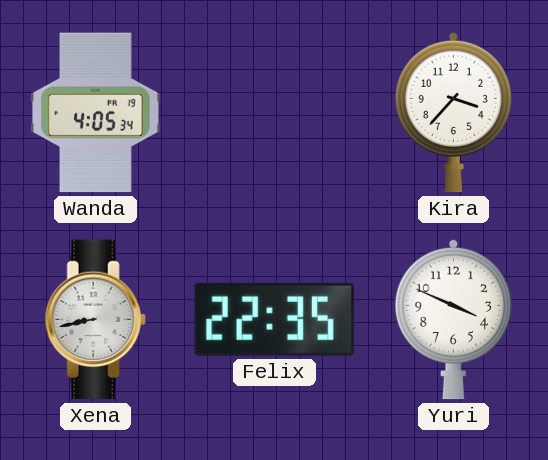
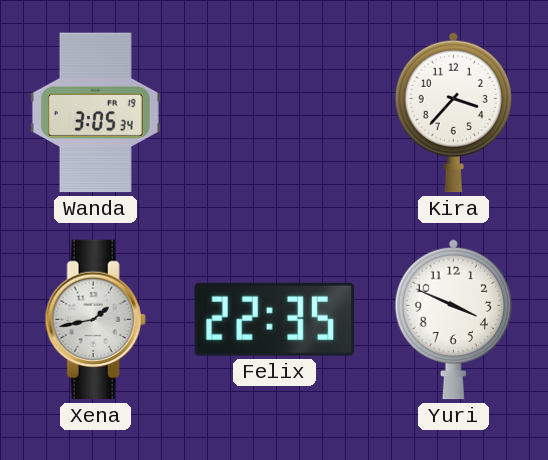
Wanda: 4:05 -> 3:05
Xena: 8:43 -> 1:43
